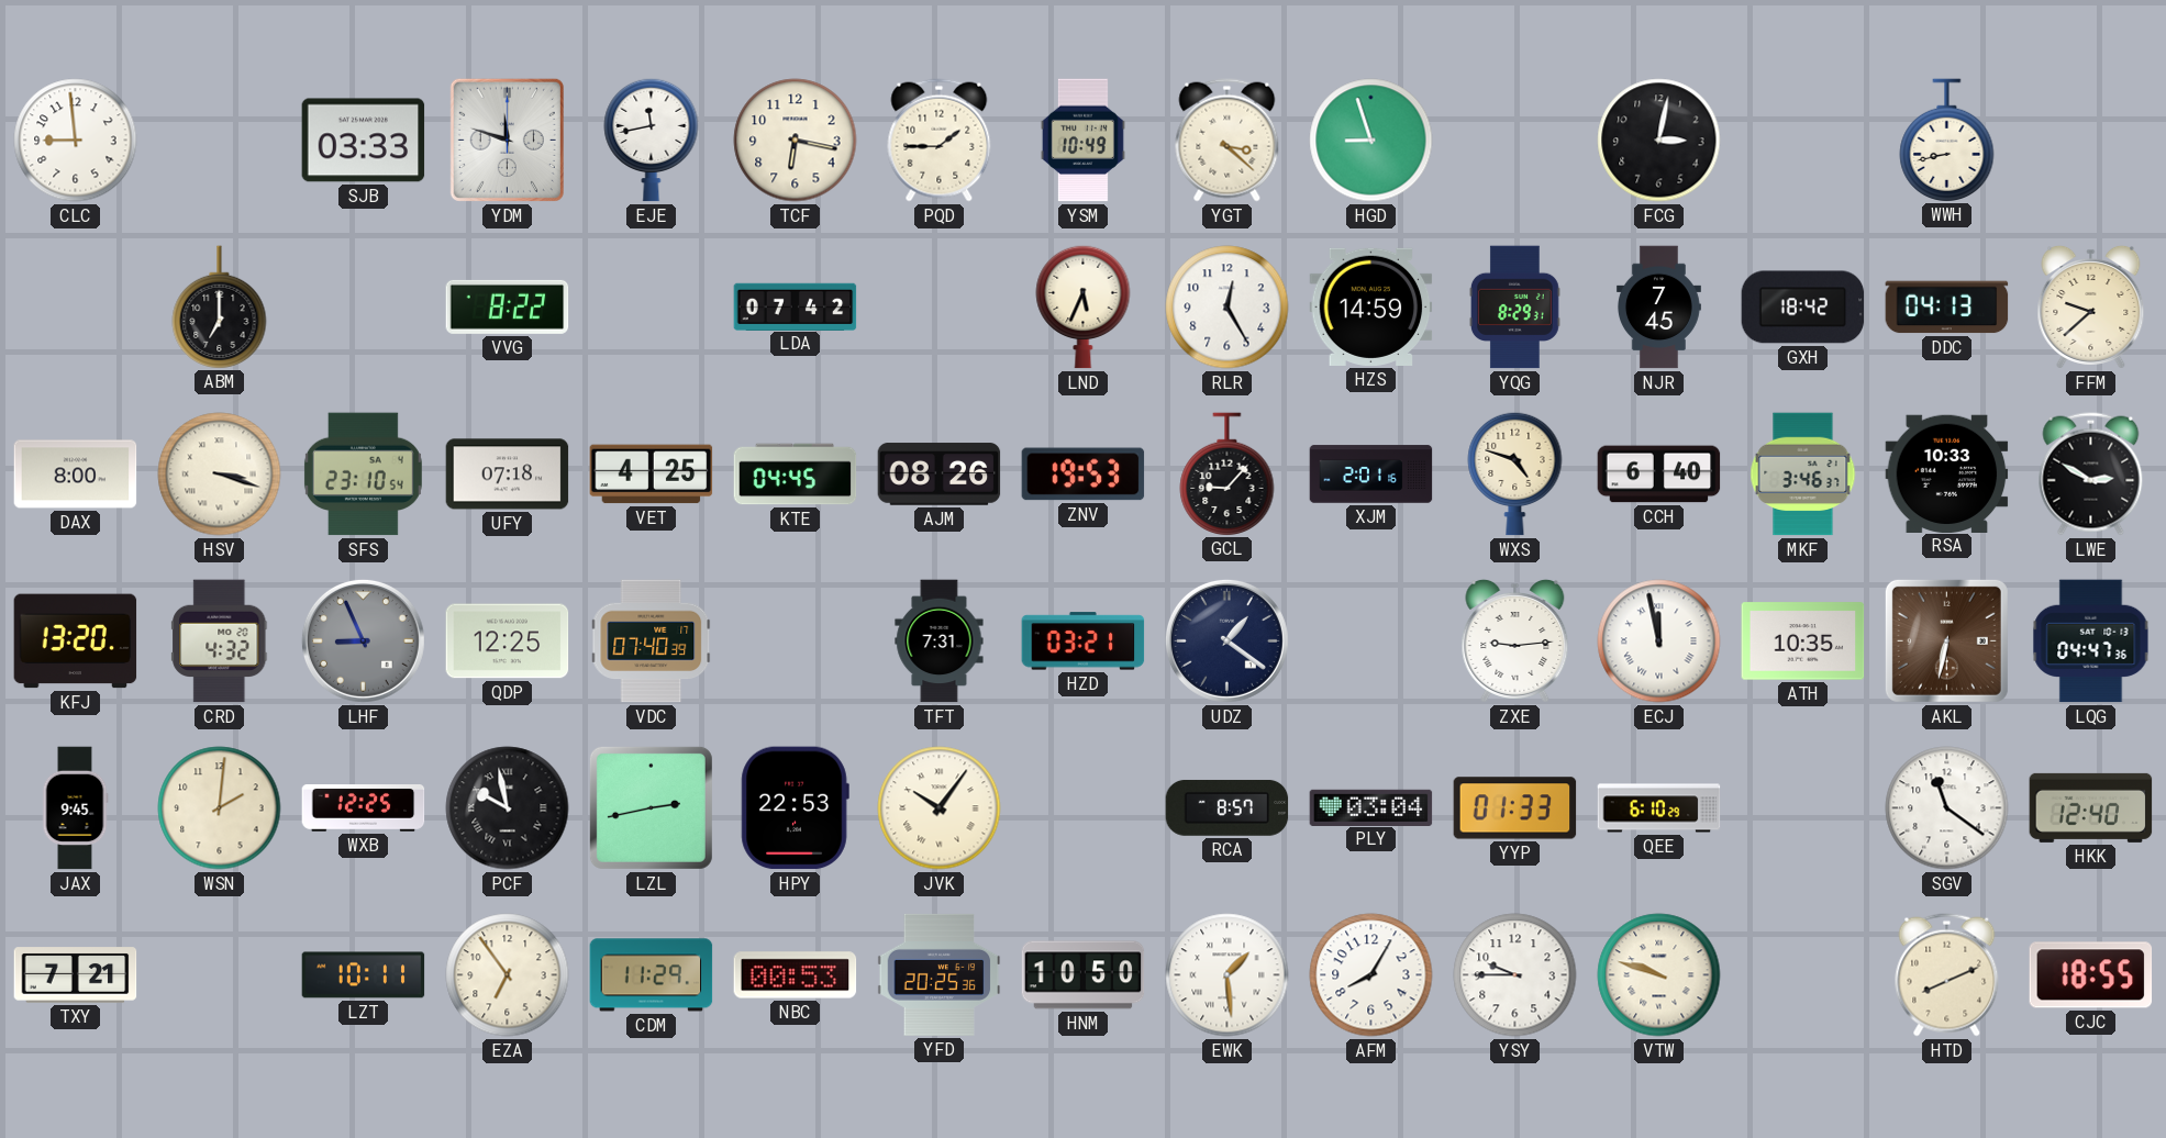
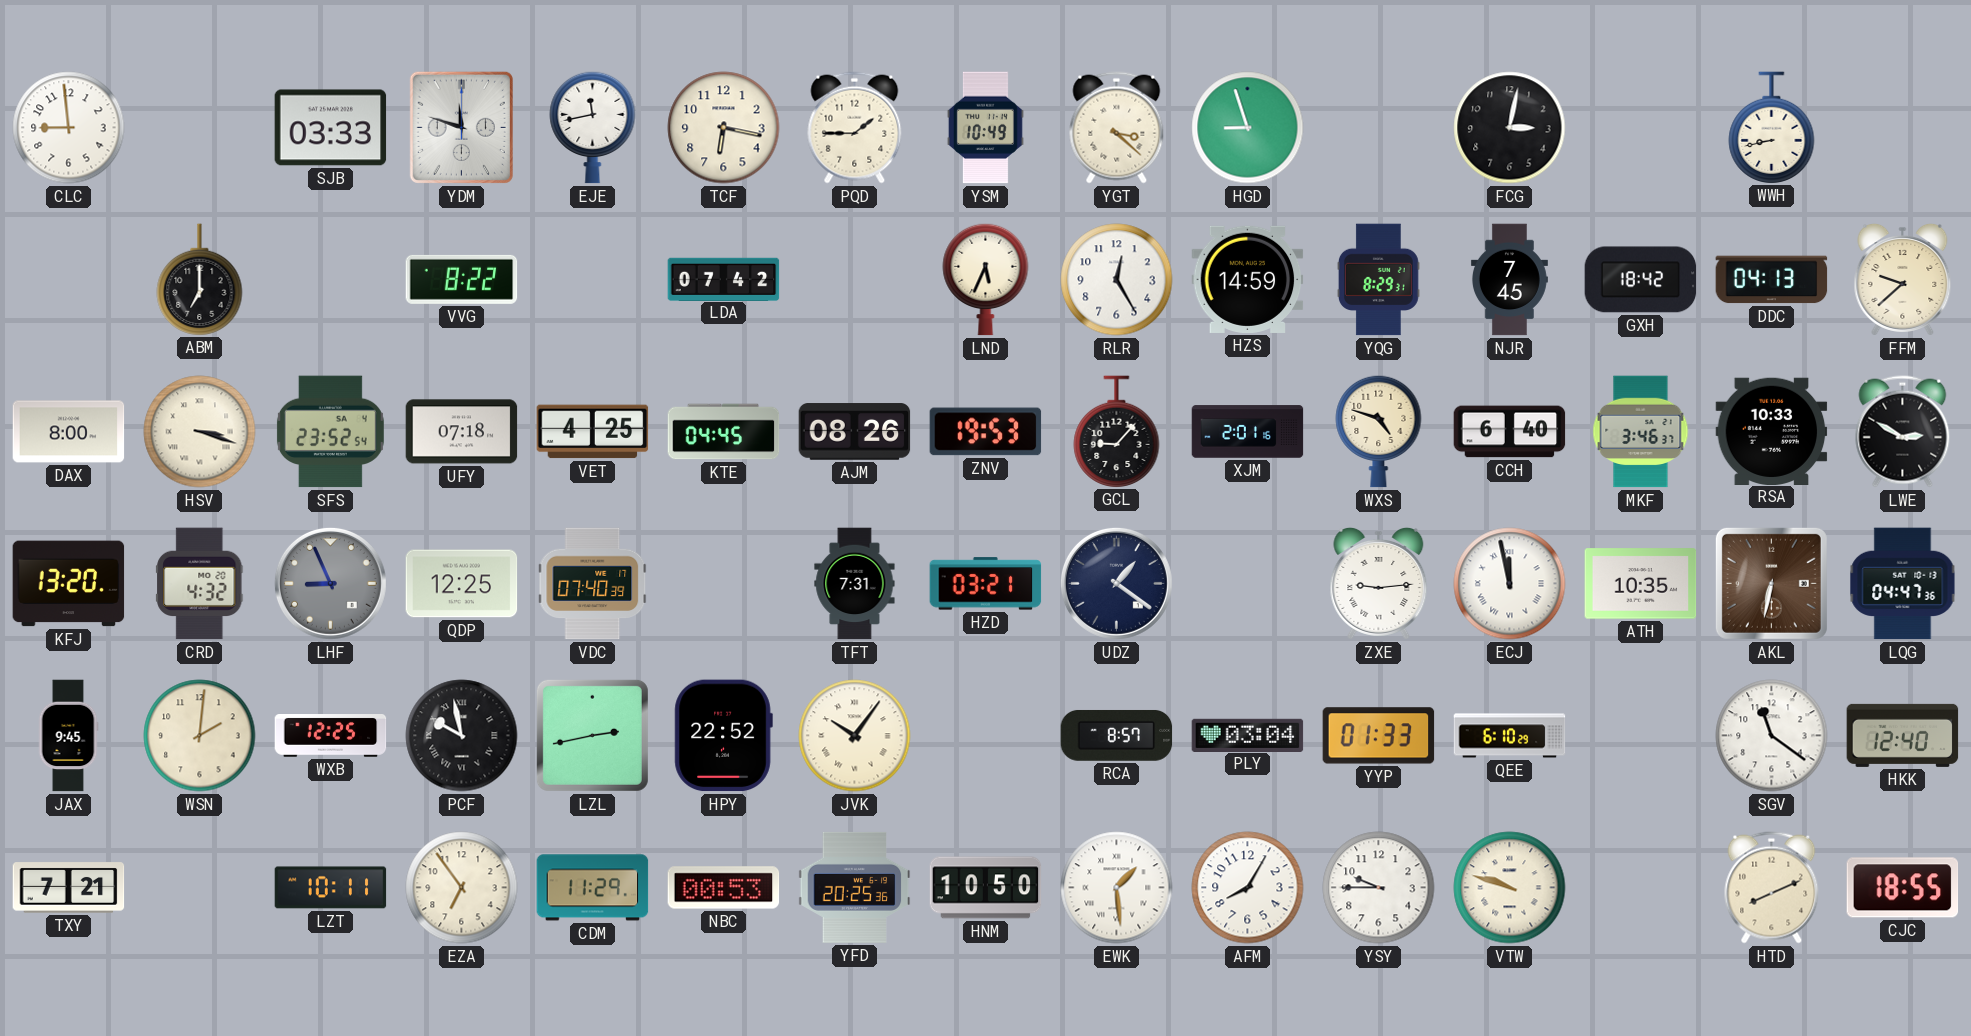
SFS: 23:10 -> 23:52
HPY: 22:53 -> 22:52
